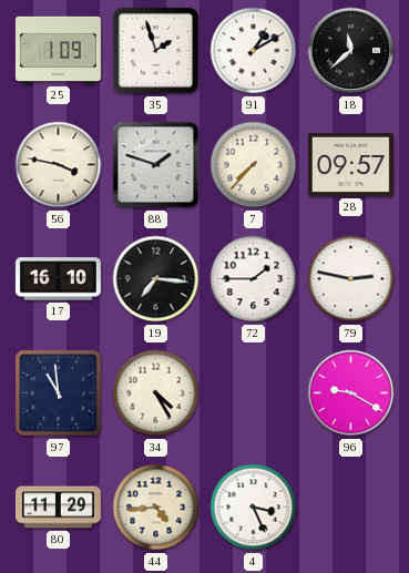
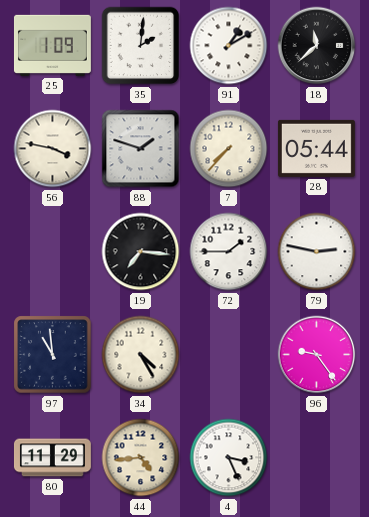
35: 1:57 -> 2:01
28: 09:57 -> 05:44
17: 16:10 -> none
96: 9:20 -> 9:24
